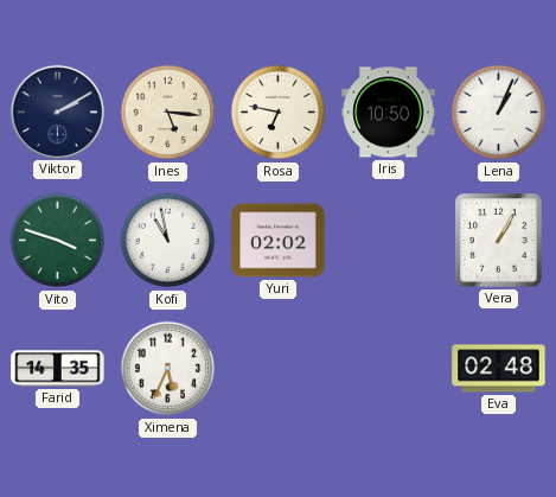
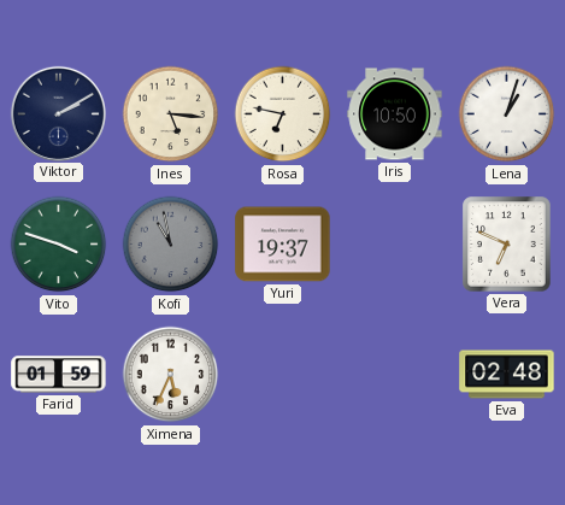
Lena: 1:04 -> 1:03
Kofi dial: white -> grey
Yuri: 02:02 -> 19:37
Vera: 1:05 -> 6:49
Farid: 14:35 -> 01:59
